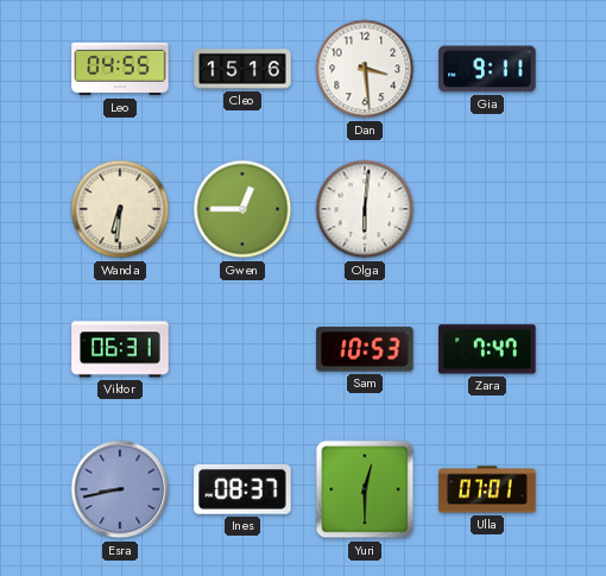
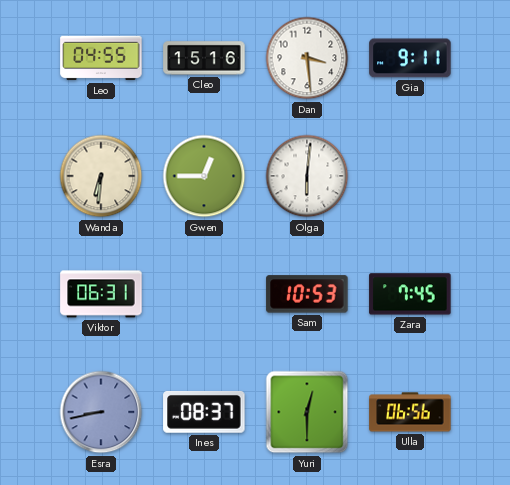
Zara: 7:47 -> 7:45
Ulla: 07:01 -> 06:56
